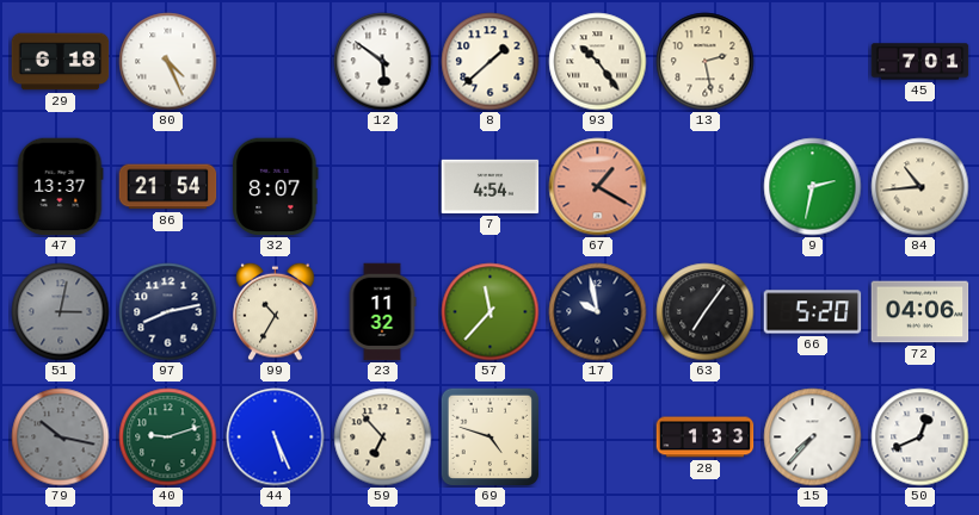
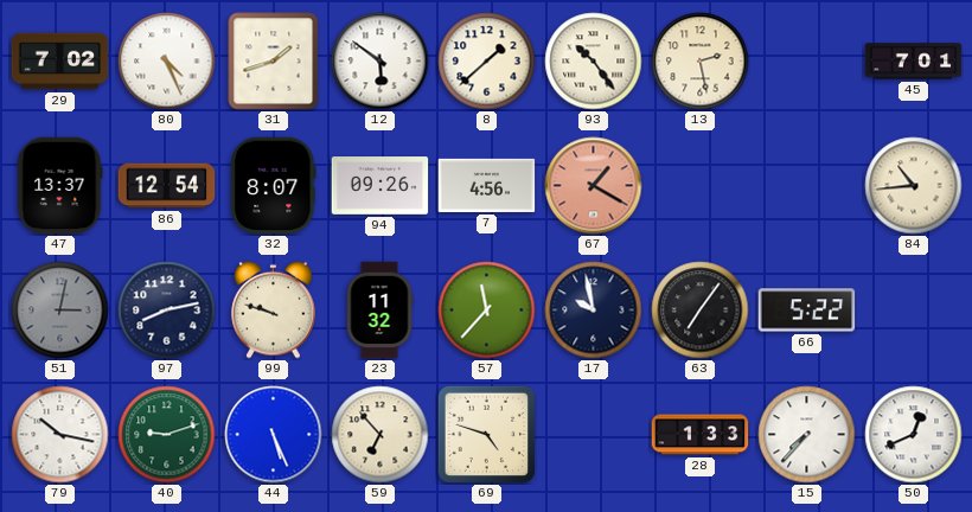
29: 6:18 -> 7:02
31: none -> 1:42
86: 21:54 -> 12:54
94: none -> 09:26
7: 4:54 -> 4:56
9: 2:32 -> none
99: 10:35 -> 9:48
66: 5:20 -> 5:22
72: 04:06 -> none
79 dial: grey -> white
